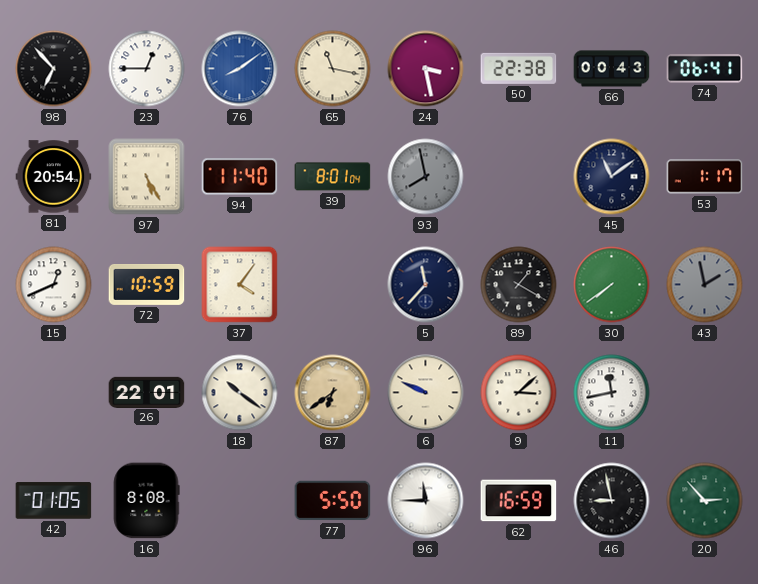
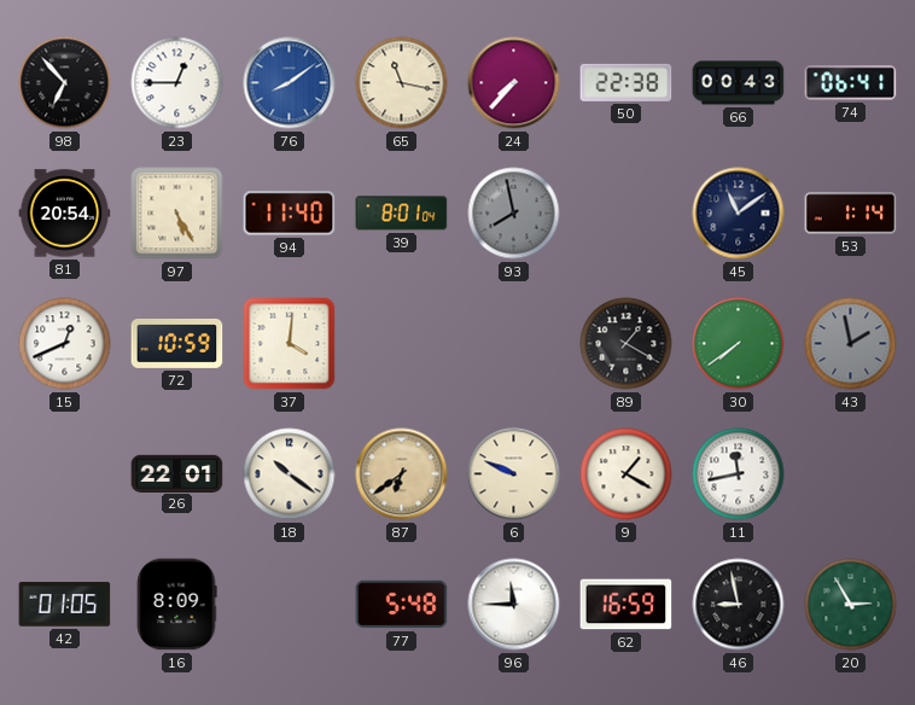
24: 3:28 -> 7:37
53: 1:17 -> 1:14
37: 4:06 -> 4:01
5: 11:37 -> none
9: 3:08 -> 1:20
16: 8:08 -> 8:09
77: 5:50 -> 5:48
20: 2:53 -> 2:55
